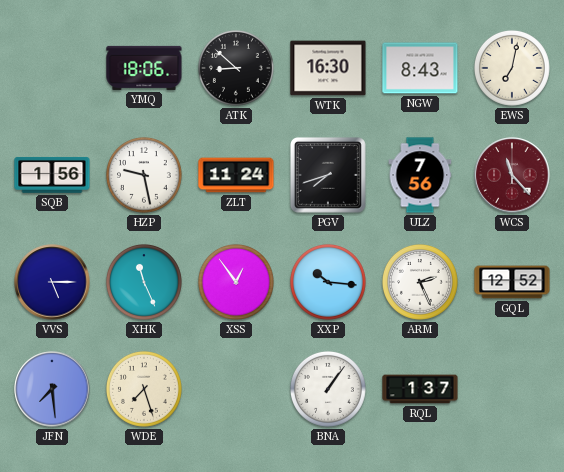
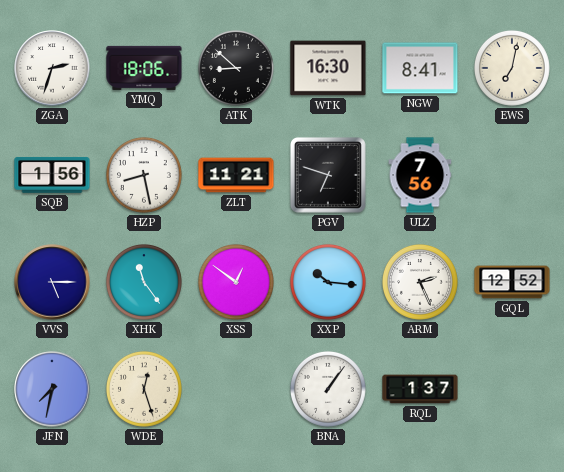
ZGA: none -> 2:33
NGW: 8:43 -> 8:41
HZP: 9:28 -> 8:28
ZLT: 11:24 -> 11:21
PGV: 7:42 -> 6:48
WCS: 11:23 -> none
XHK: 11:26 -> 11:24
XSS: 12:54 -> 12:51
JFN: 7:29 -> 7:32
WDE: 7:27 -> 12:27
